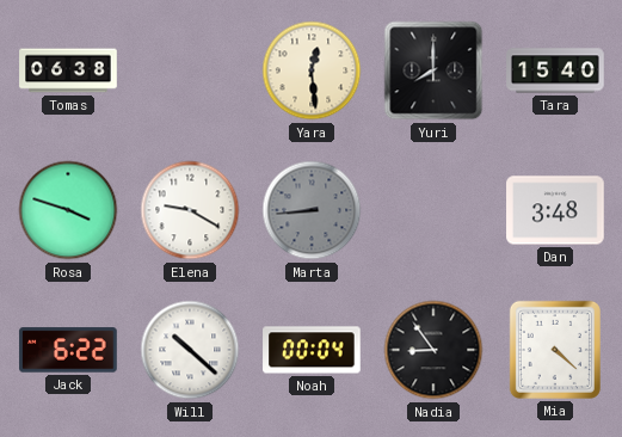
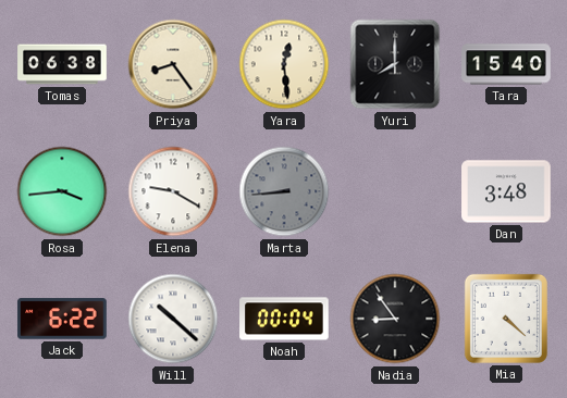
Priya: none -> 8:24
Rosa: 3:48 -> 3:44
